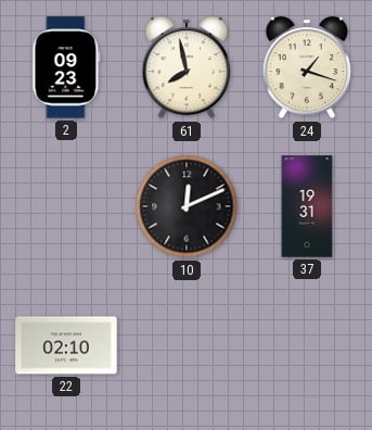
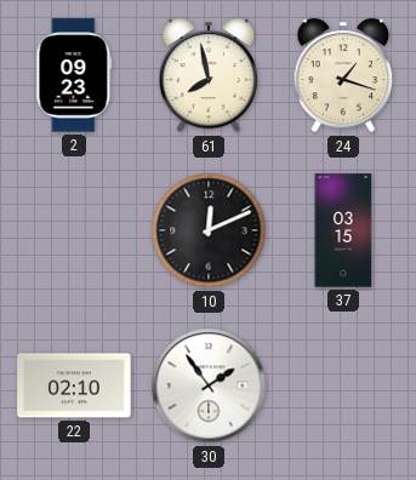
37: 19:31 -> 03:15
30: none -> 1:54
